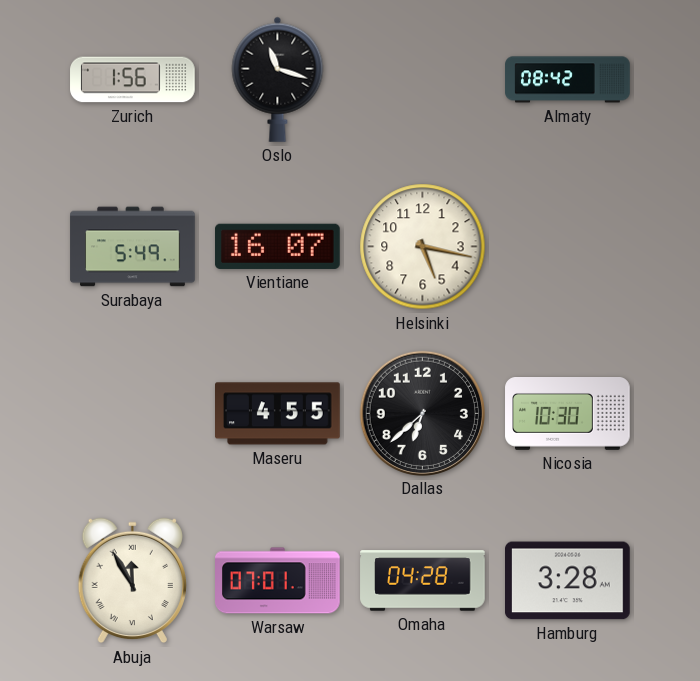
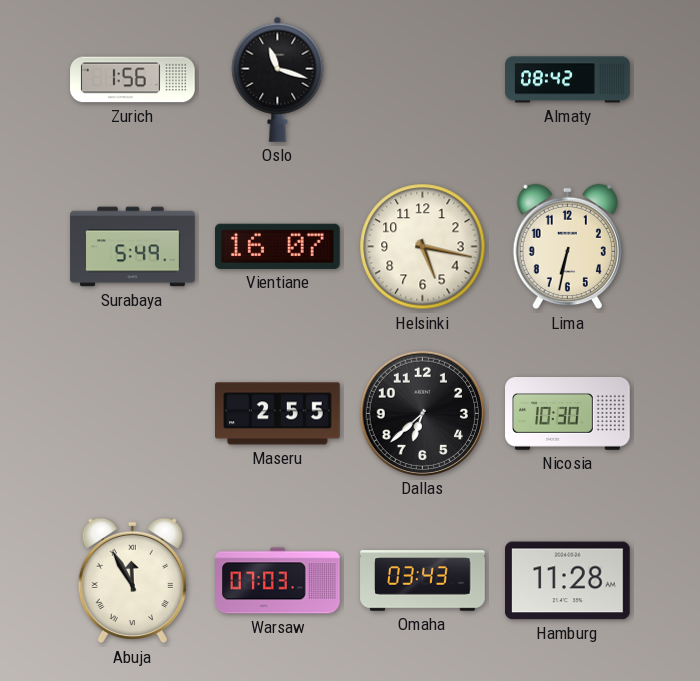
Lima: none -> 6:32
Maseru: 4:55 -> 2:55
Warsaw: 07:01 -> 07:03
Omaha: 04:28 -> 03:43
Hamburg: 3:28 -> 11:28
